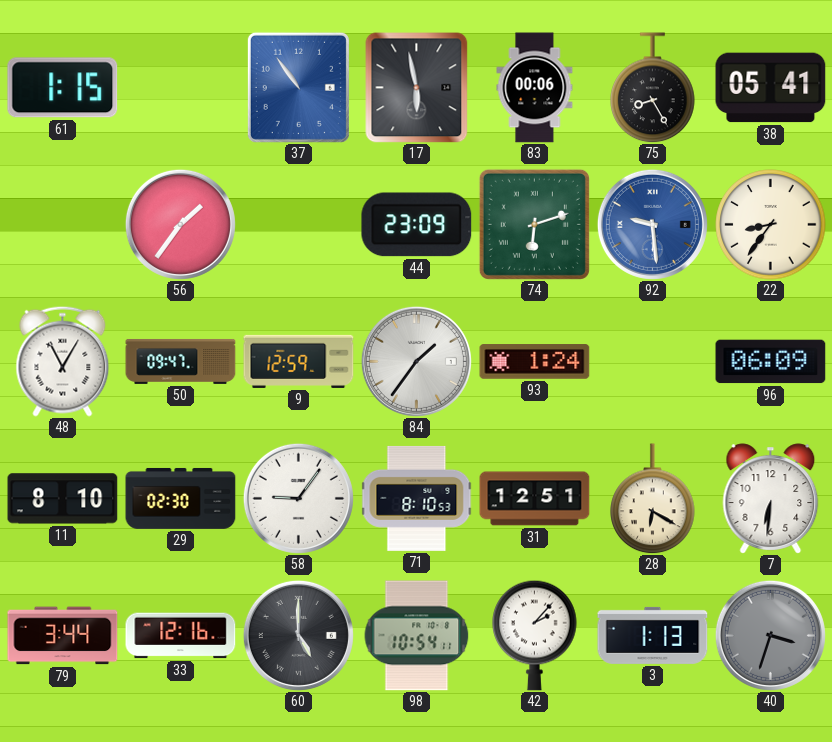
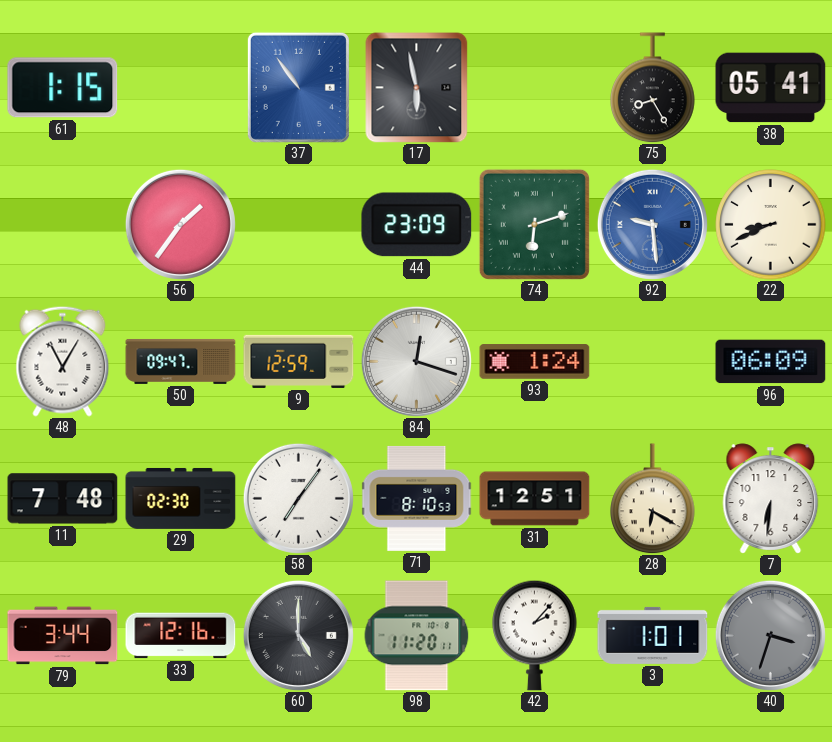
83: 00:06 -> none
22: 8:36 -> 8:41
84: 1:36 -> 12:18
11: 8:10 -> 7:48
58: 9:06 -> 7:06
98: 10:54 -> 11:20
3: 1:13 -> 1:01
